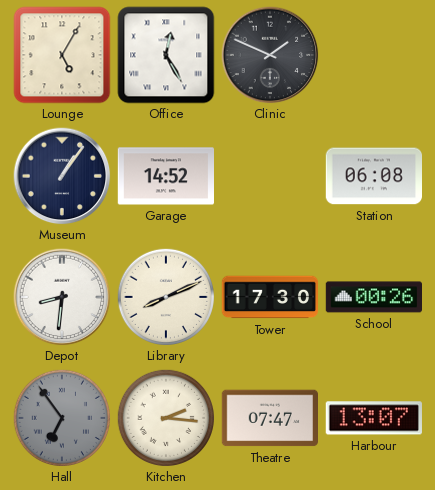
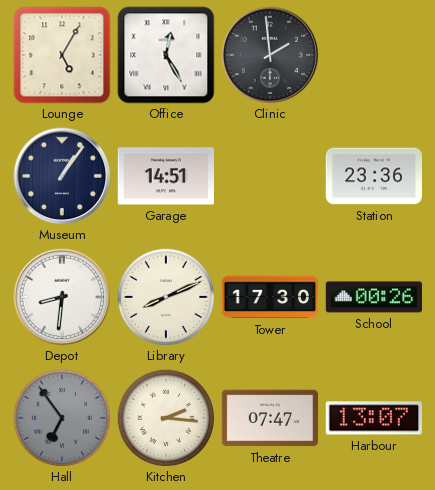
Clinic: 1:49 -> 1:59
Garage: 14:52 -> 14:51
Station: 06:08 -> 23:36
